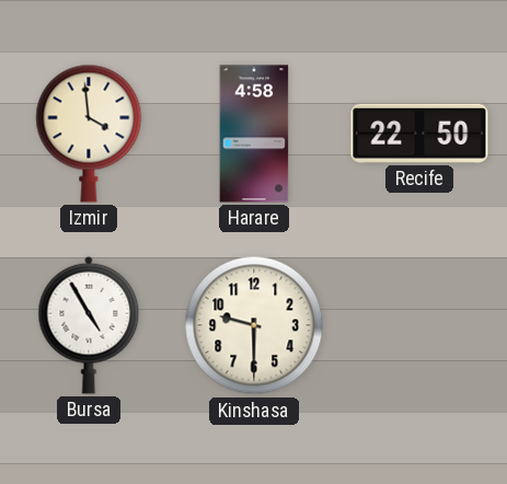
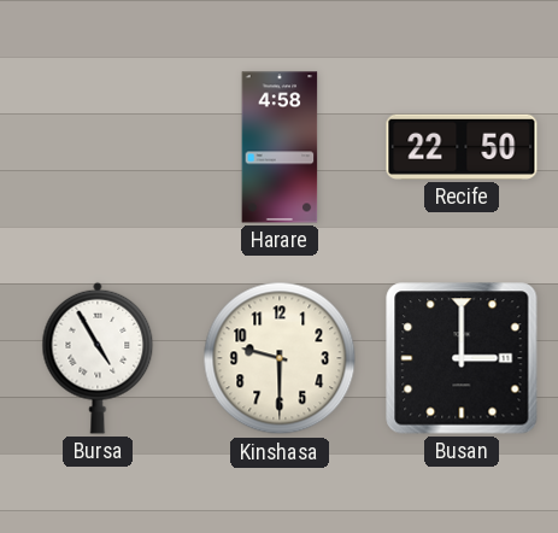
Izmir: 3:59 -> none
Busan: none -> 3:00
